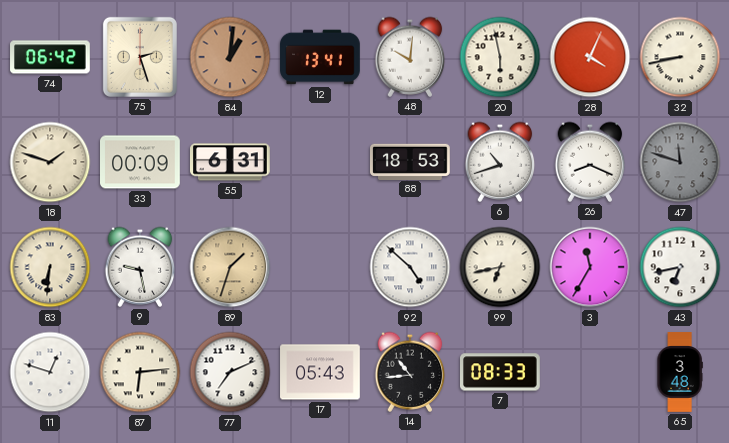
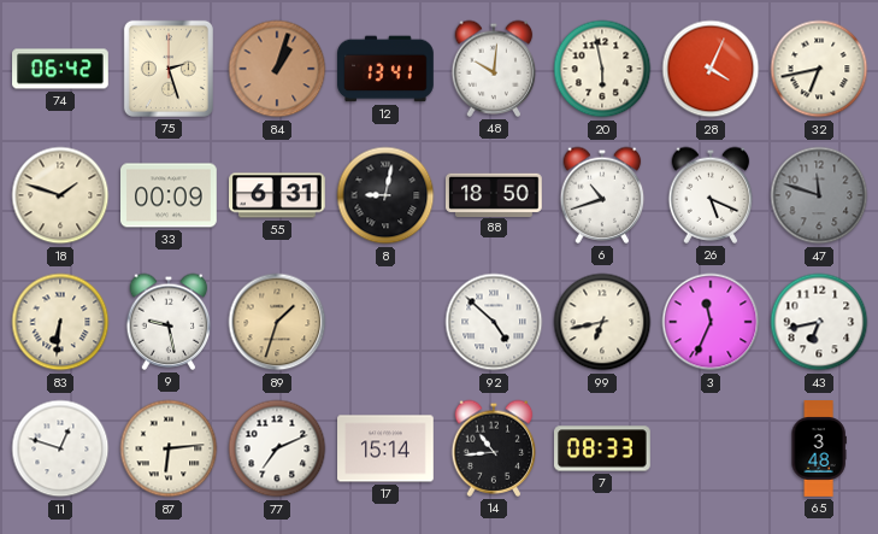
84: 1:01 -> 1:03
32: 8:43 -> 6:43
8: none -> 9:02
88: 18:53 -> 18:50
26: 8:19 -> 5:19
3: 11:35 -> 11:34
17: 05:43 -> 15:14
